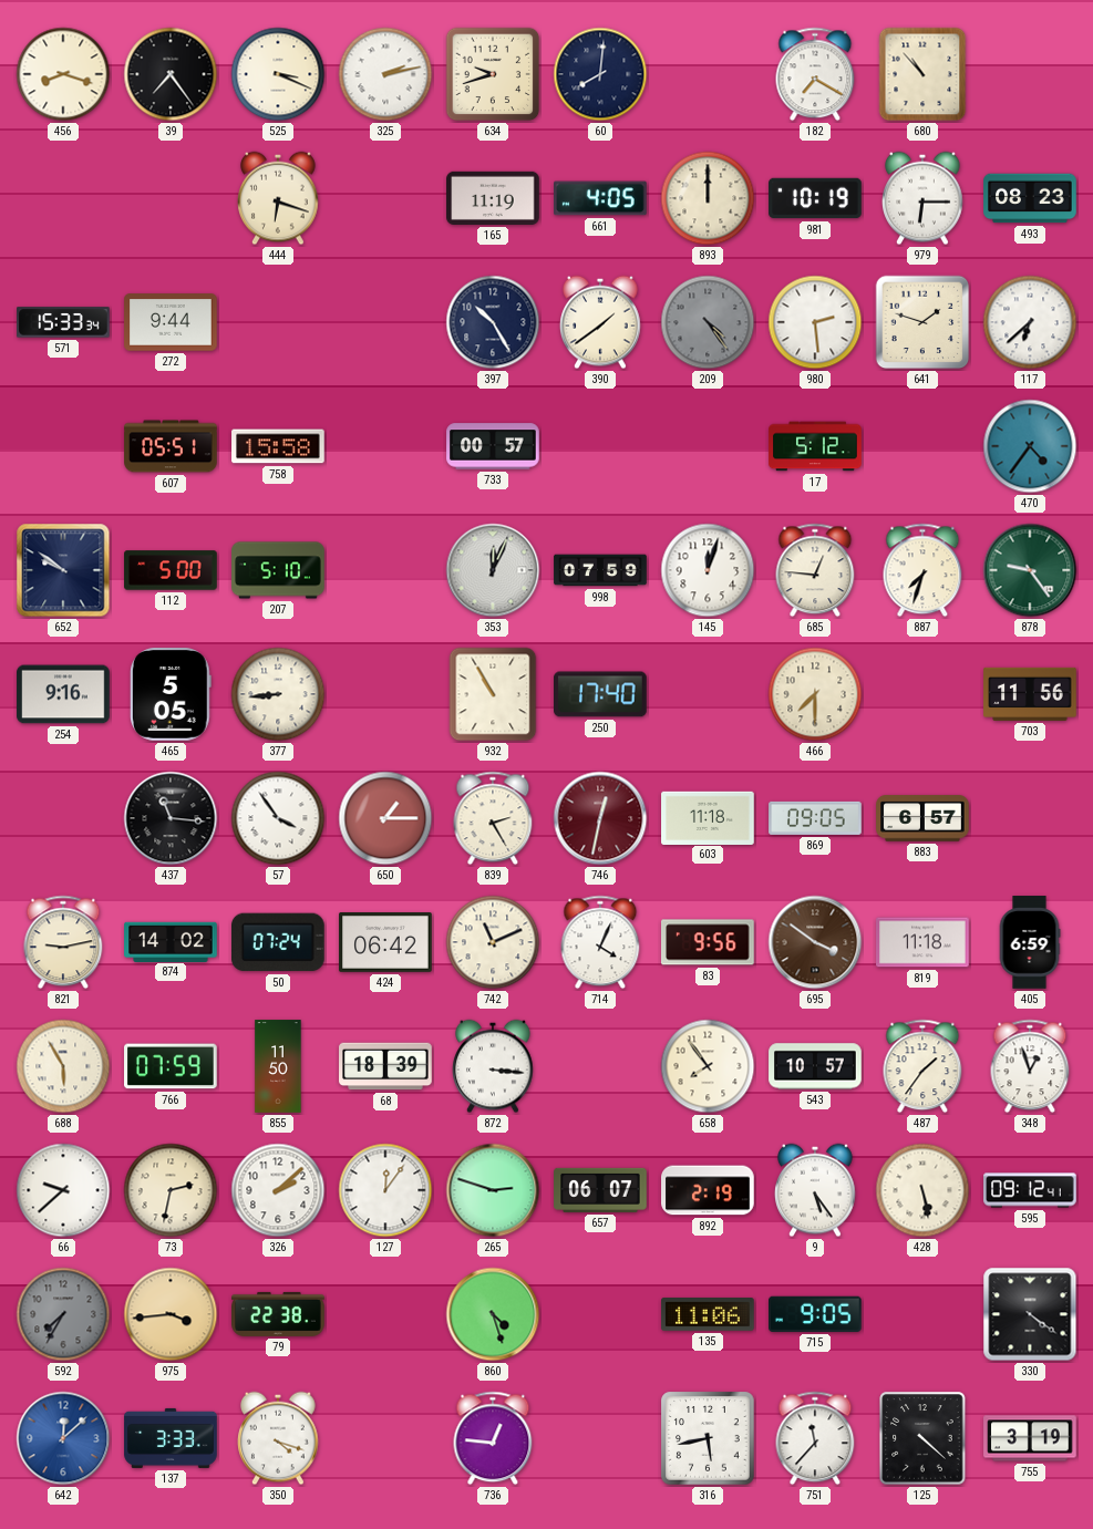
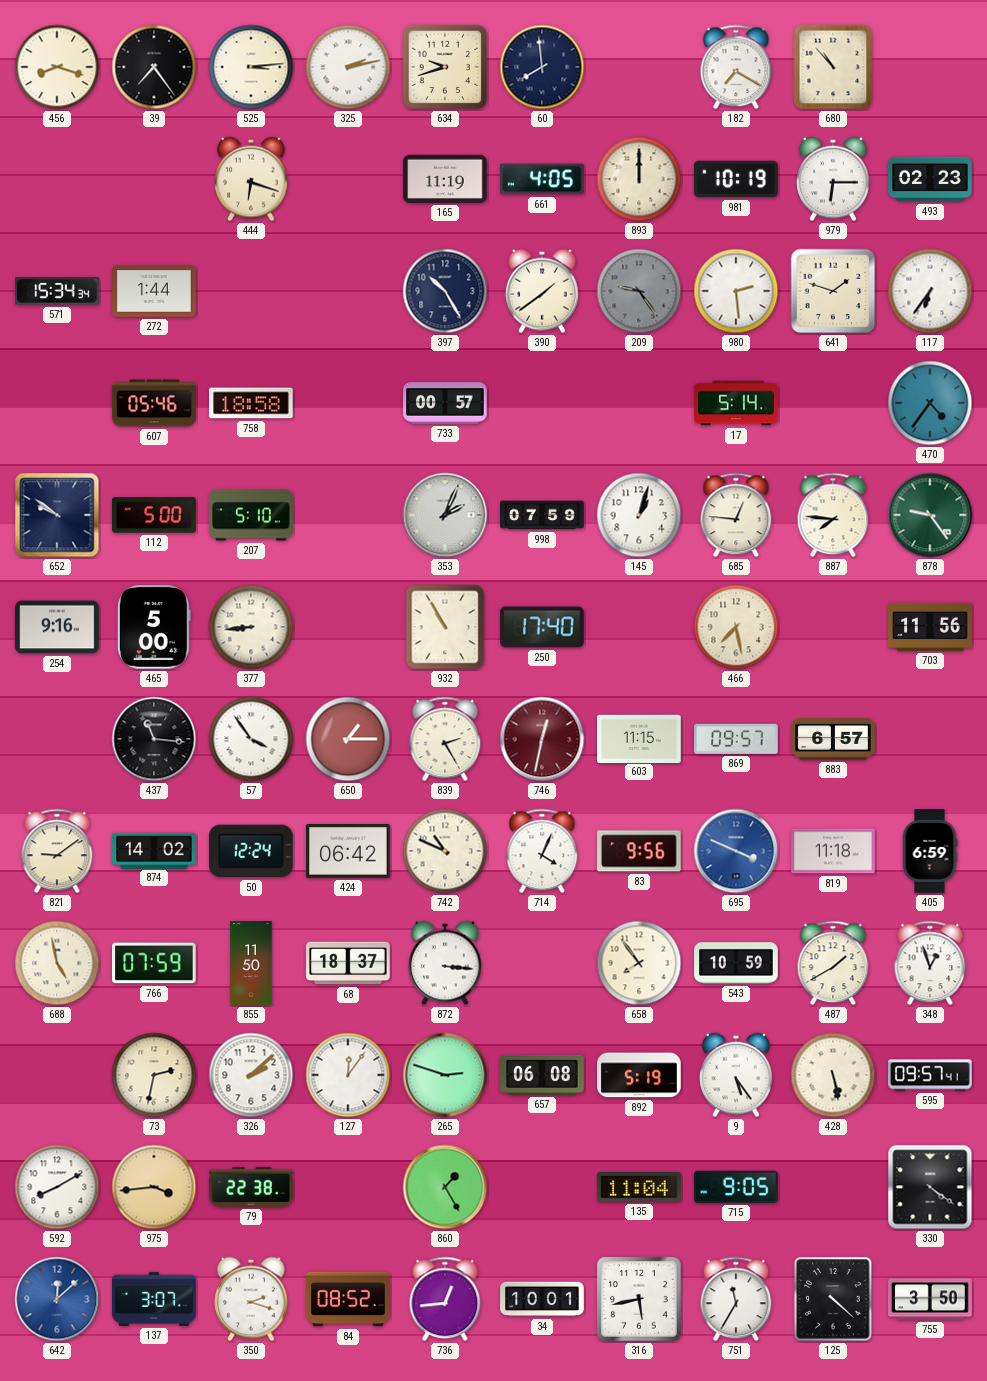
525: 3:19 -> 3:14
60: 8:01 -> 7:59
493: 08:23 -> 02:23
571: 15:33 -> 15:34
272: 9:44 -> 1:44
209: 4:24 -> 9:24
117: 6:38 -> 6:36
607: 05:51 -> 05:46
758: 15:58 -> 18:58
17: 5:12 -> 5:14
353: 12:04 -> 2:04
145: 12:03 -> 1:03
887: 7:33 -> 7:46
465: 5:05 -> 5:00
466: 7:30 -> 7:28
603: 11:18 -> 11:15
869: 09:05 -> 09:57
821: 9:13 -> 9:09
50: 07:24 -> 12:24
742: 11:11 -> 10:49
695: 3:51 -> 3:49
695 dial: brown -> blue
688: 5:55 -> 4:58
68: 18:39 -> 18:37
543: 10:57 -> 10:59
487: 1:36 -> 1:40
66: 9:38 -> none
657: 06:07 -> 06:08
892: 2:19 -> 5:19
595: 09:12 -> 09:57
592: 7:35 -> 8:10
592 dial: grey -> white
860: 4:27 -> 1:25
135: 11:06 -> 11:04
137: 3:33 -> 3:07
350: 4:18 -> 2:18
84: none -> 08:52
736: 12:46 -> 12:44
34: none -> 10:01
751: 11:37 -> 11:35
755: 3:19 -> 3:50
